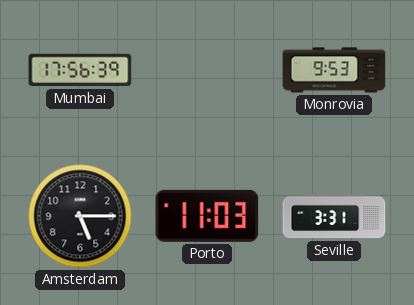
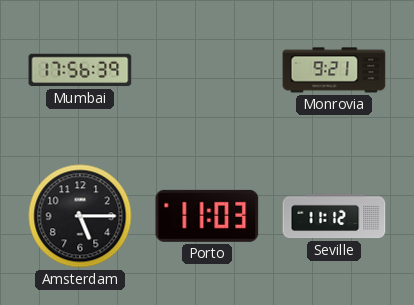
Monrovia: 9:53 -> 9:21
Seville: 3:31 -> 11:12
